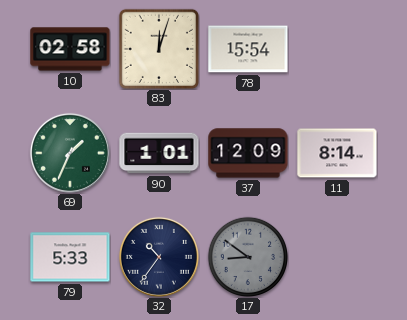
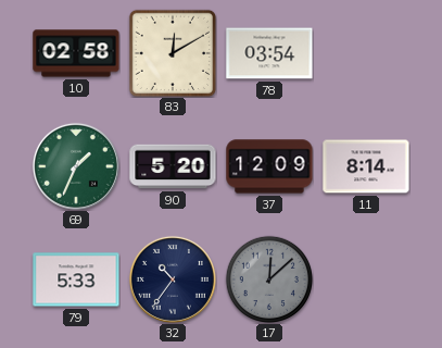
83: 12:03 -> 12:10
78: 15:54 -> 03:54
90: 1:01 -> 5:20
17: 8:51 -> 12:08
